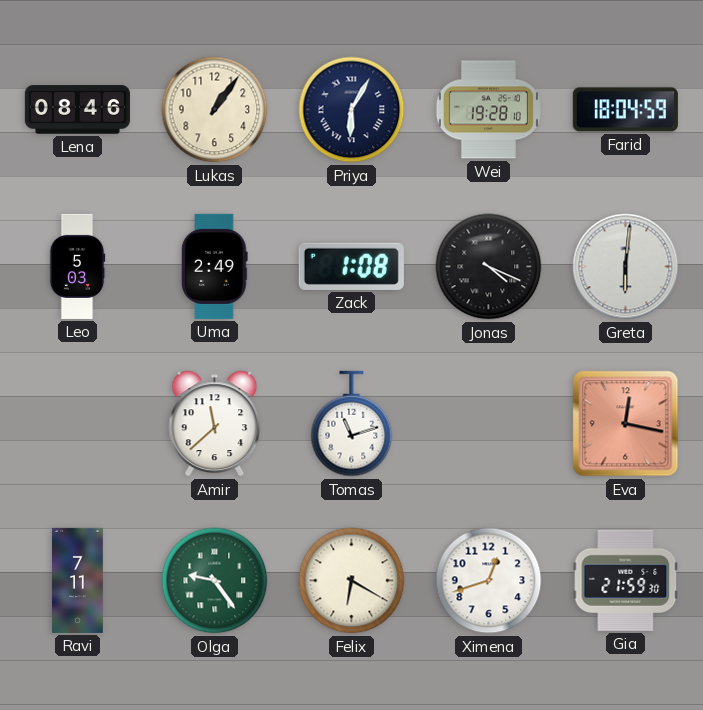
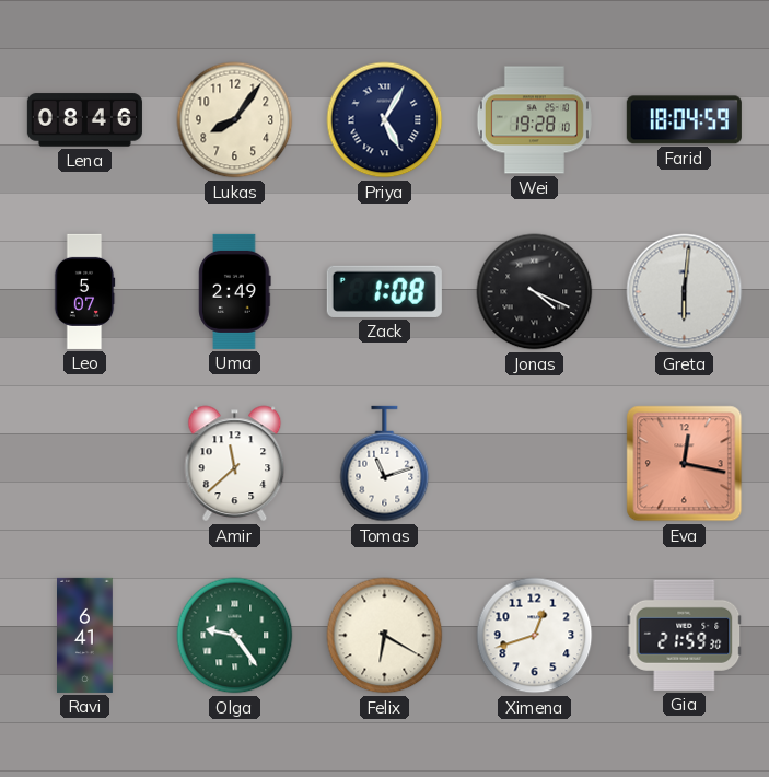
Lukas: 1:06 -> 8:06
Priya: 6:05 -> 5:05
Leo: 5:03 -> 5:07
Ravi: 7:11 -> 6:41
